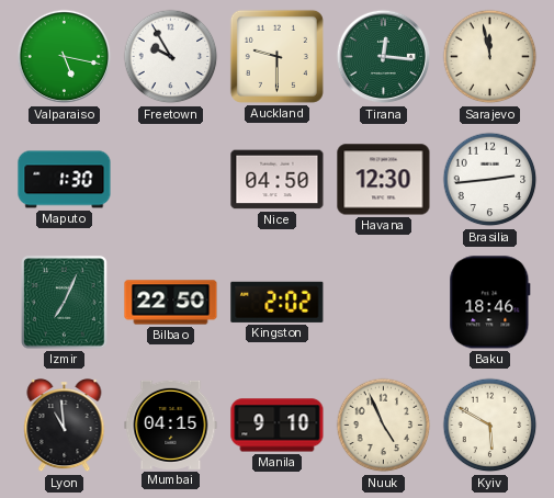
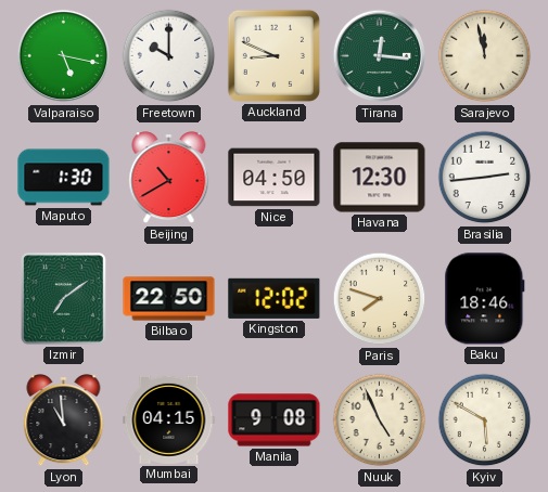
Freetown: 9:55 -> 10:00
Auckland: 9:30 -> 8:49
Beijing: none -> 10:40
Izmir: 7:04 -> 7:09
Kingston: 2:02 -> 12:02
Paris: none -> 7:48
Manila: 9:10 -> 9:08
